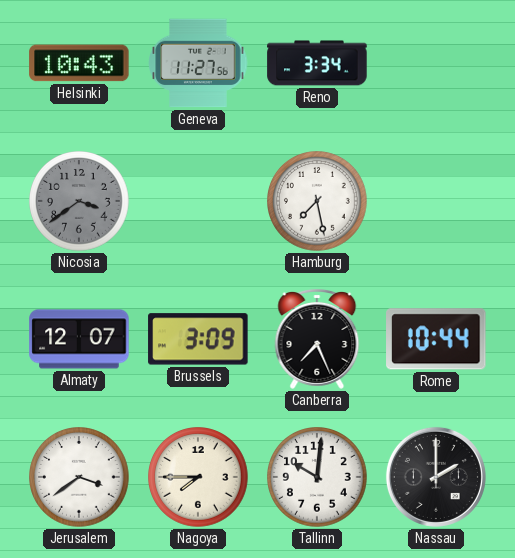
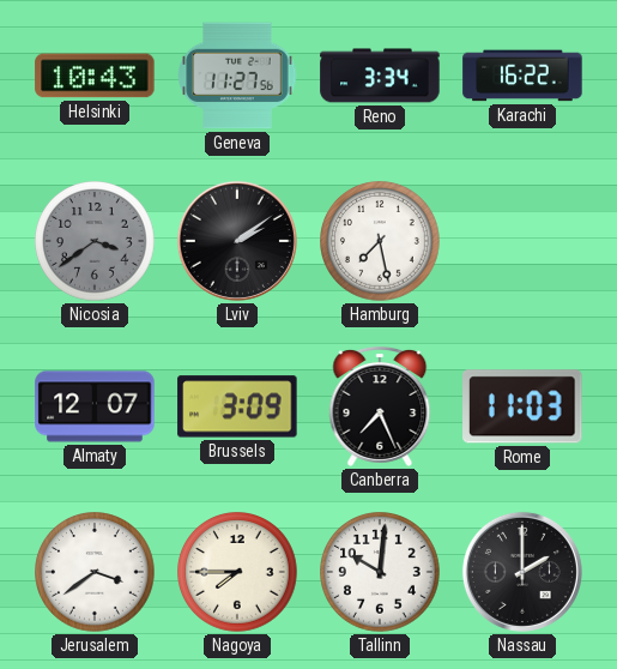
Karachi: none -> 16:22
Lviv: none -> 2:09
Rome: 10:44 -> 11:03
